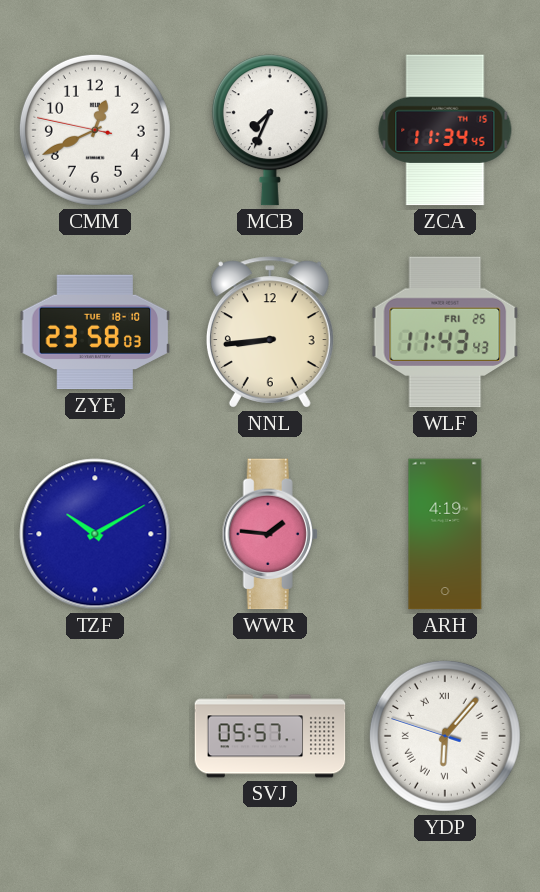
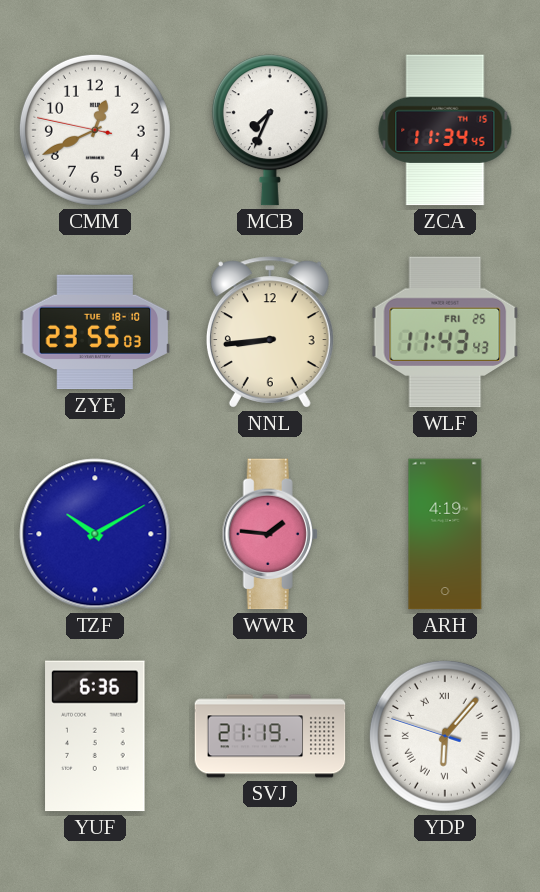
ZYE: 23:58 -> 23:55
YUF: none -> 6:36
SVJ: 05:57 -> 21:19
